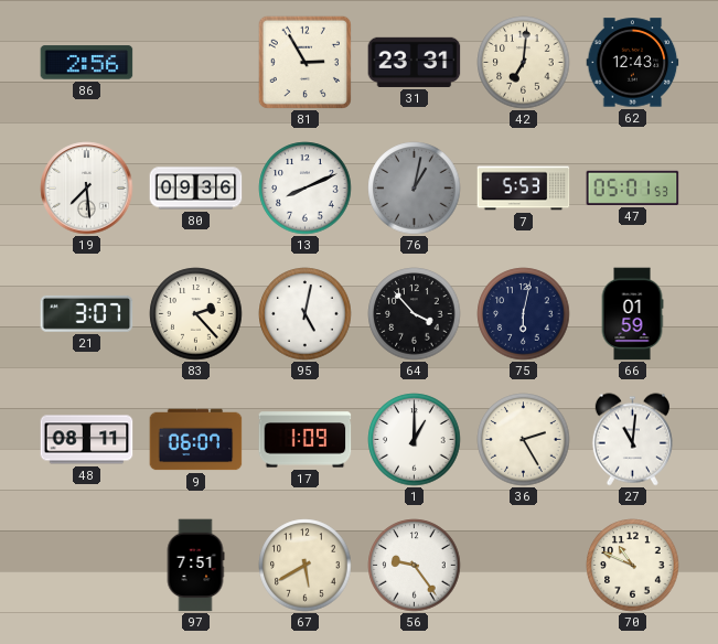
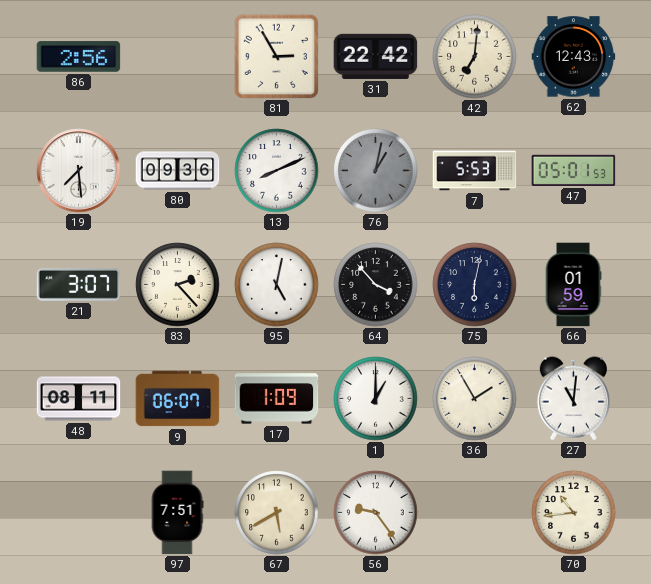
31: 23:31 -> 22:42
36: 2:25 -> 1:55
70: 10:49 -> 10:44
